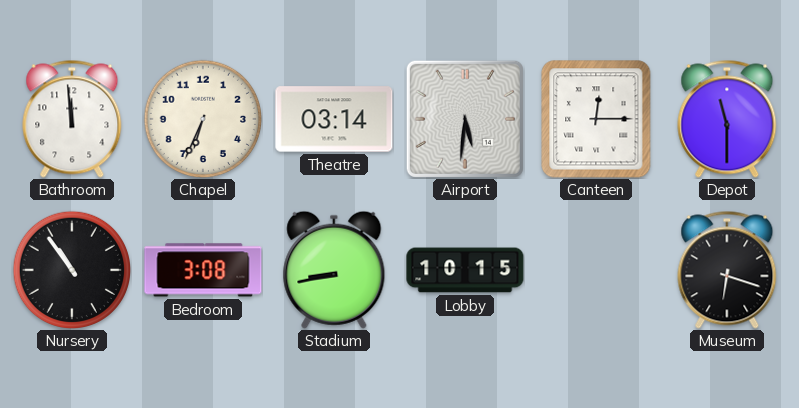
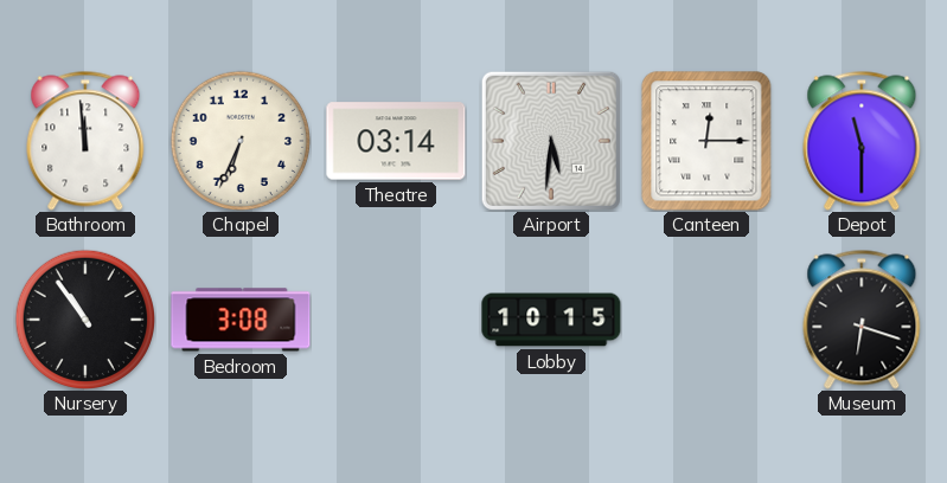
Stadium: 8:43 -> none
